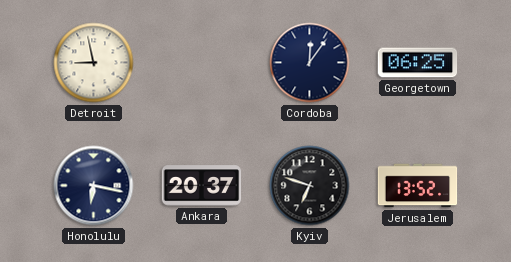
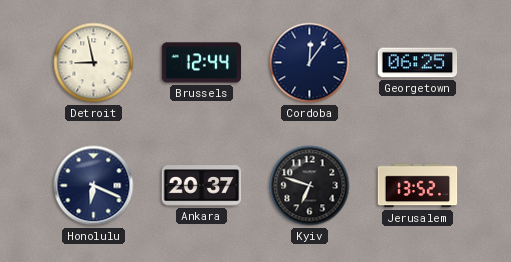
Brussels: none -> 12:44
Honolulu: 6:17 -> 6:19
